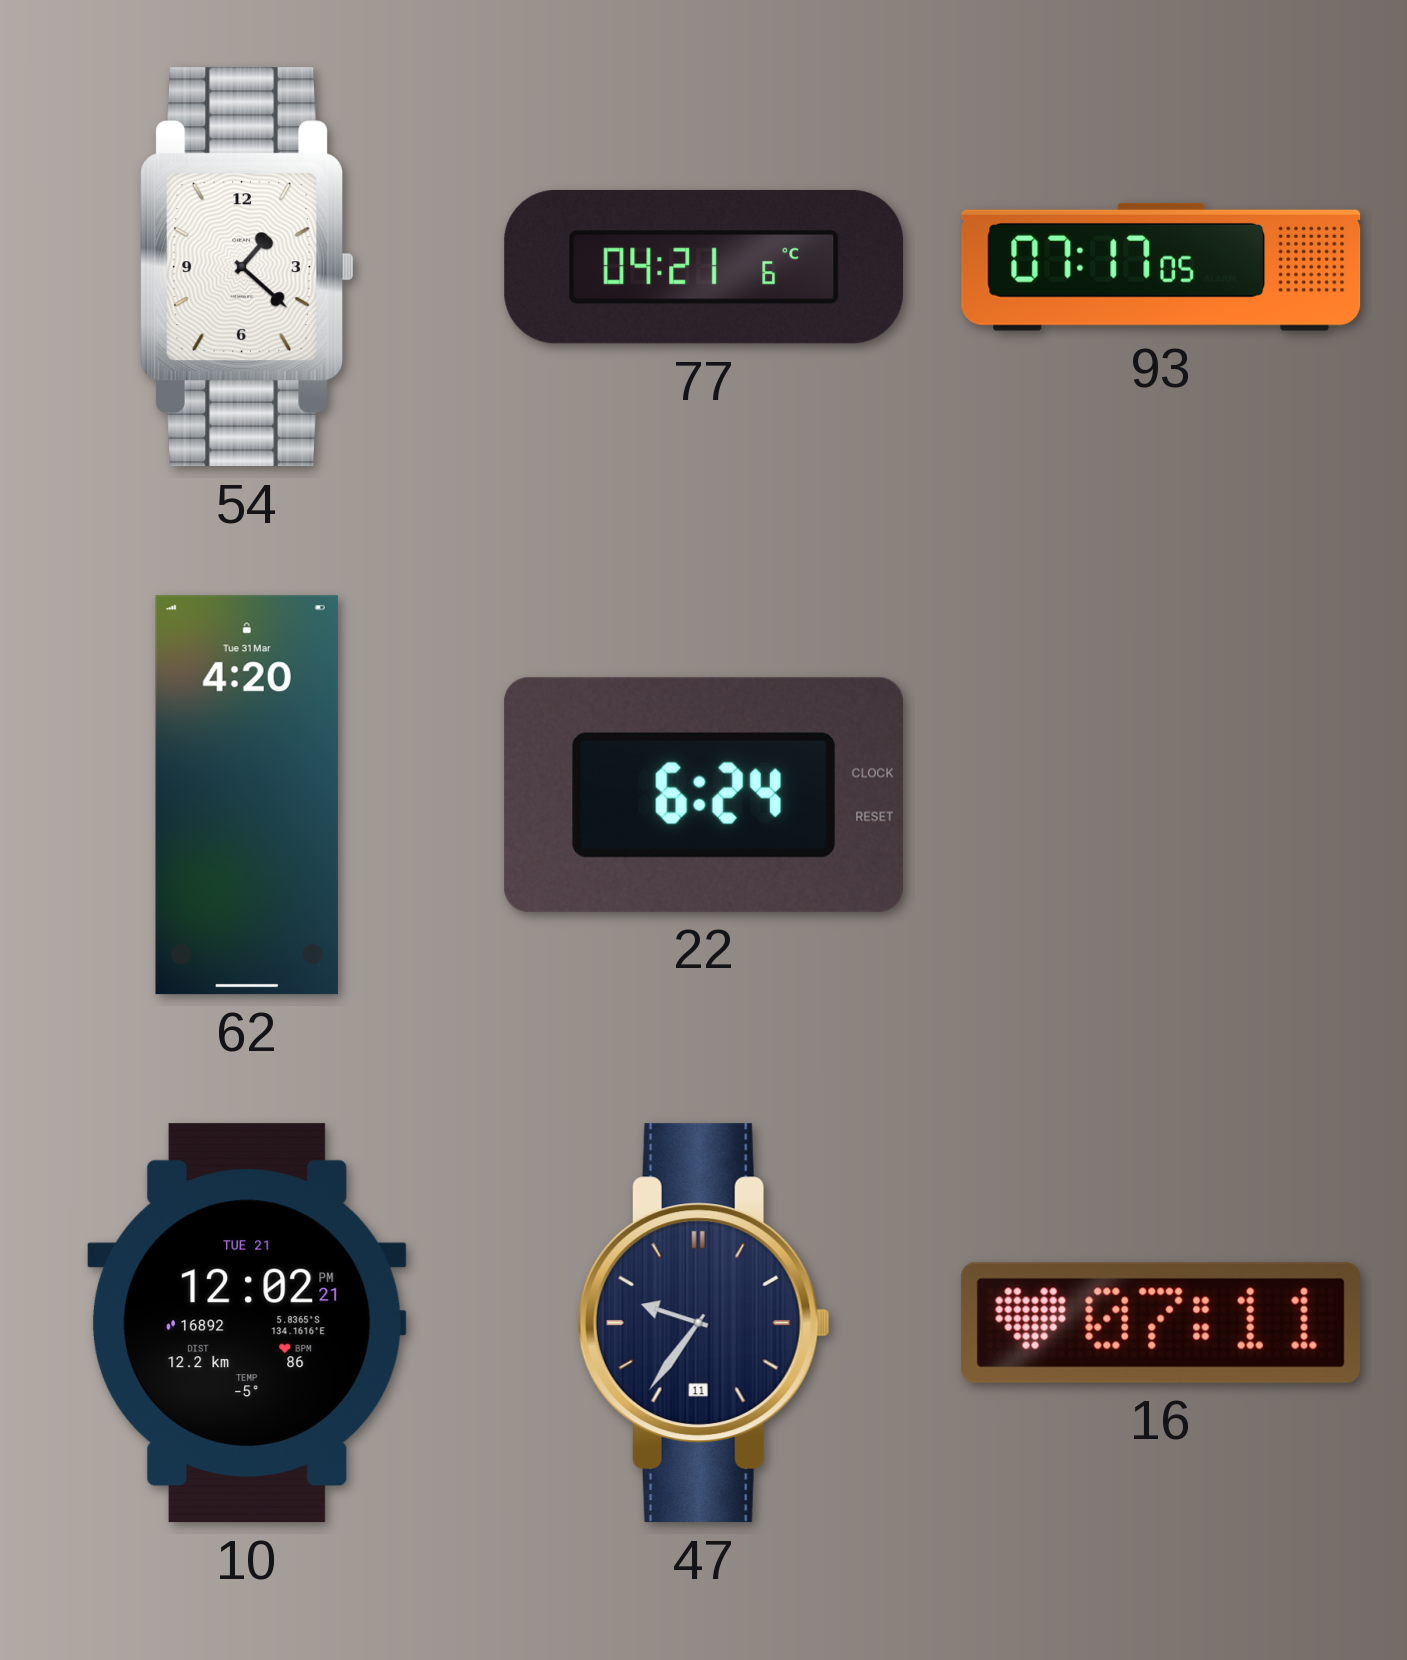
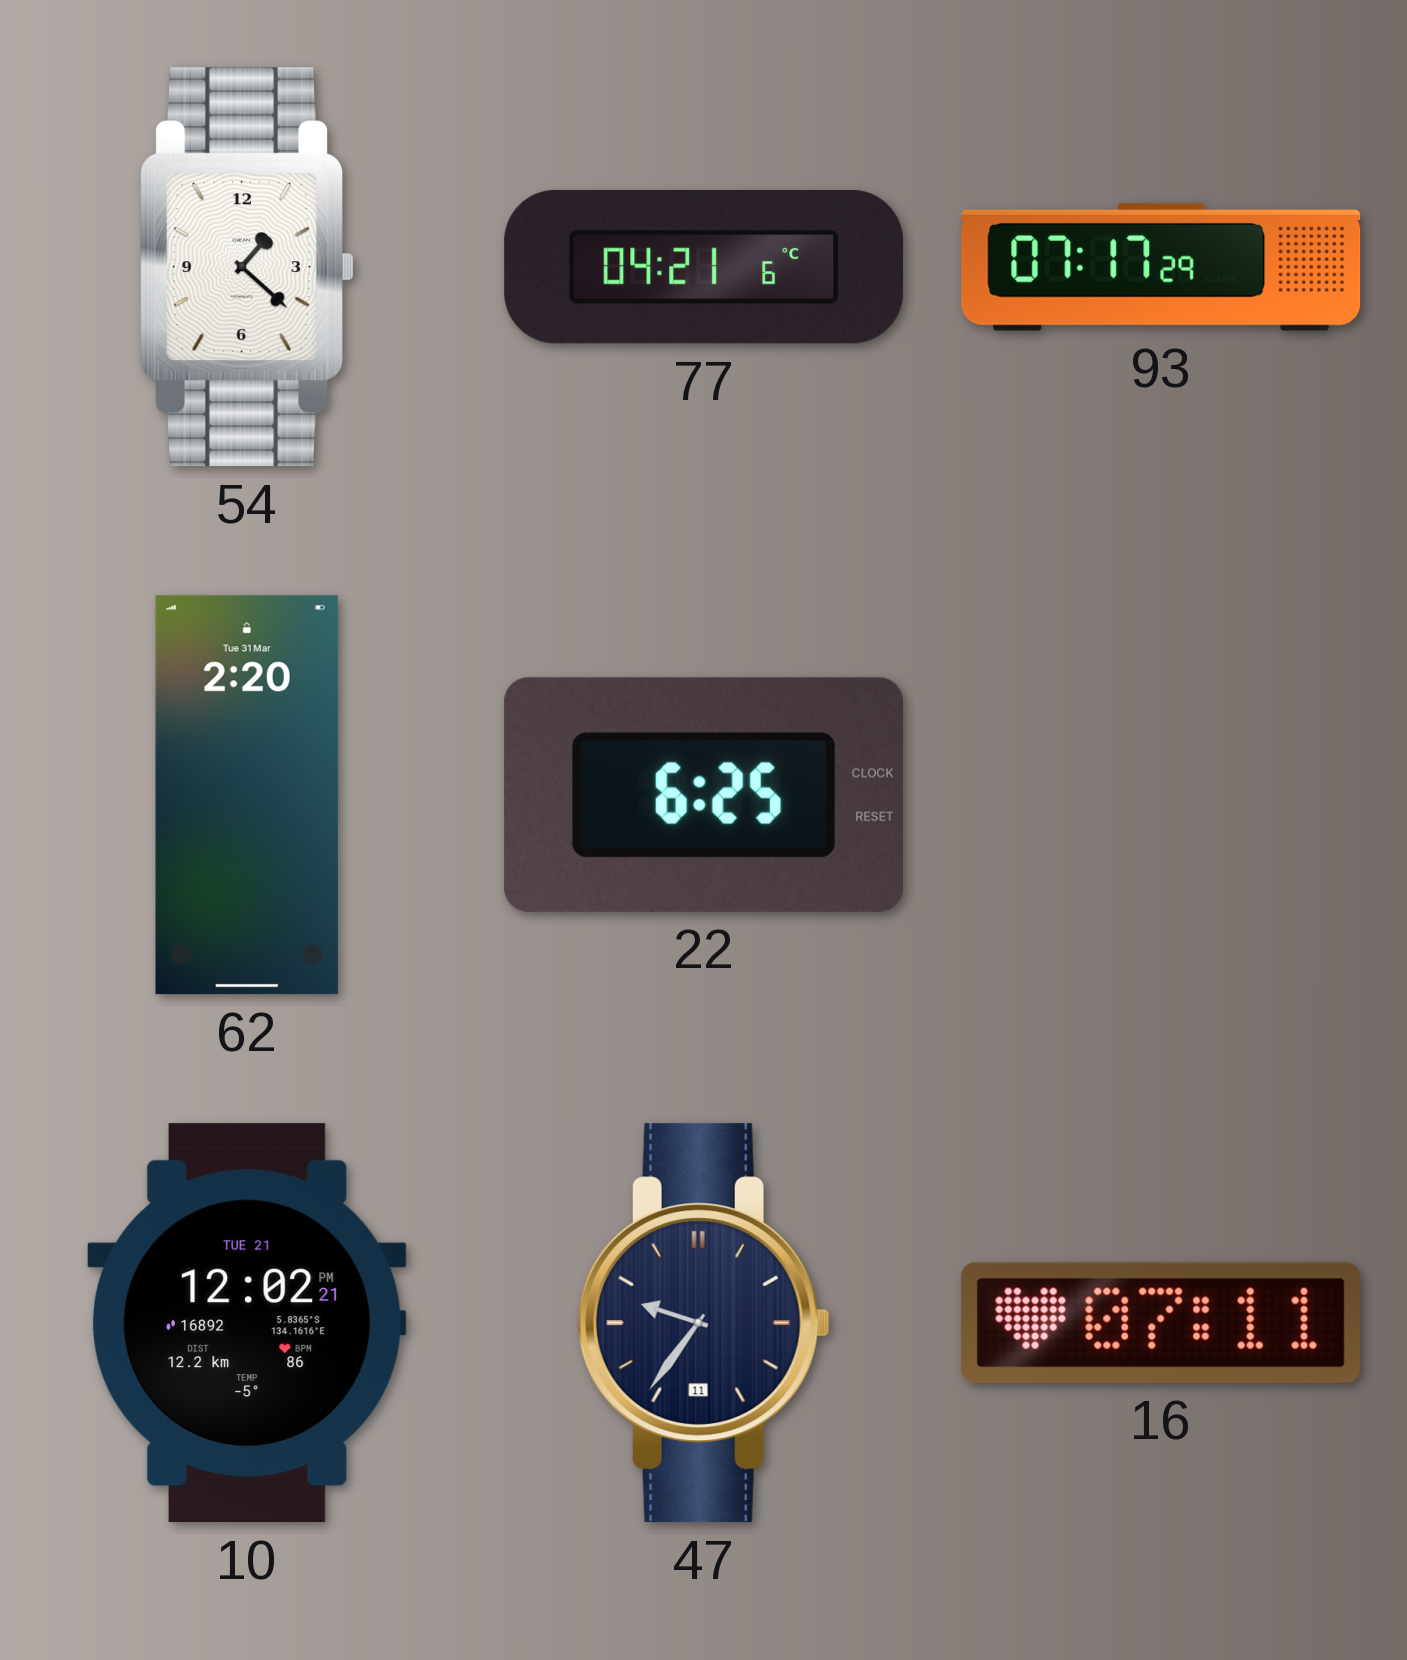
93: 07:17:05 -> 07:17:29
62: 4:20 -> 2:20
22: 6:24 -> 6:25
